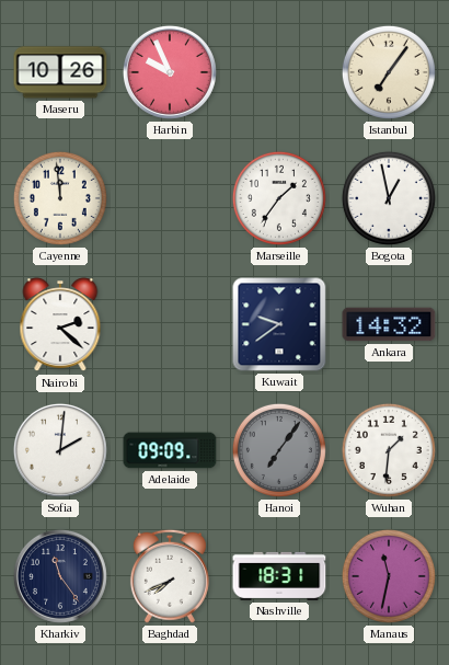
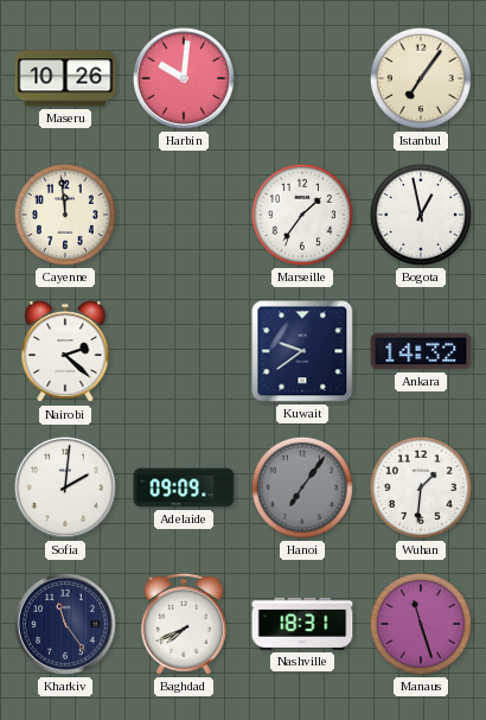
Harbin: 9:56 -> 10:01
Manaus: 11:32 -> 11:27
